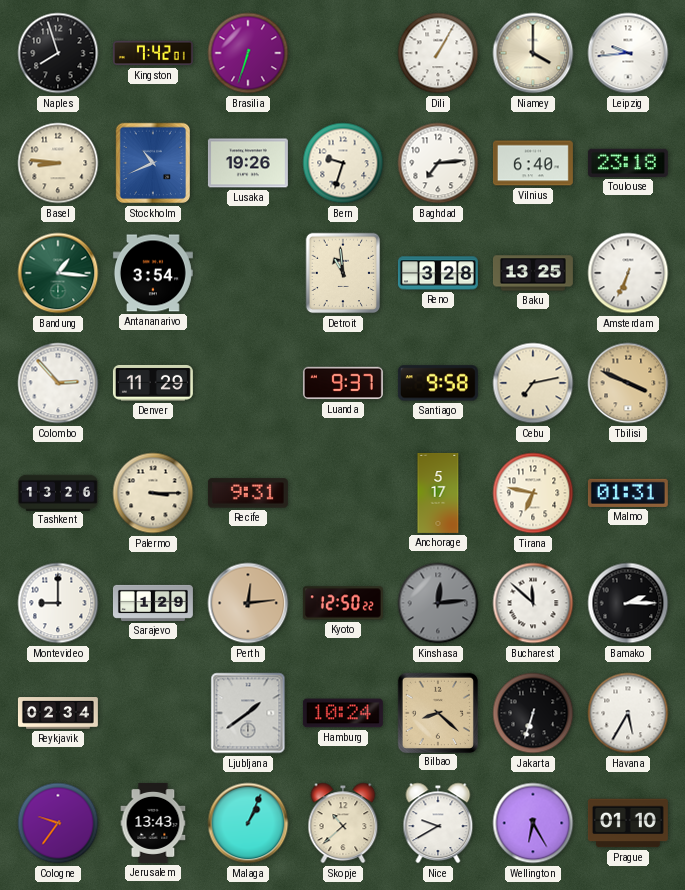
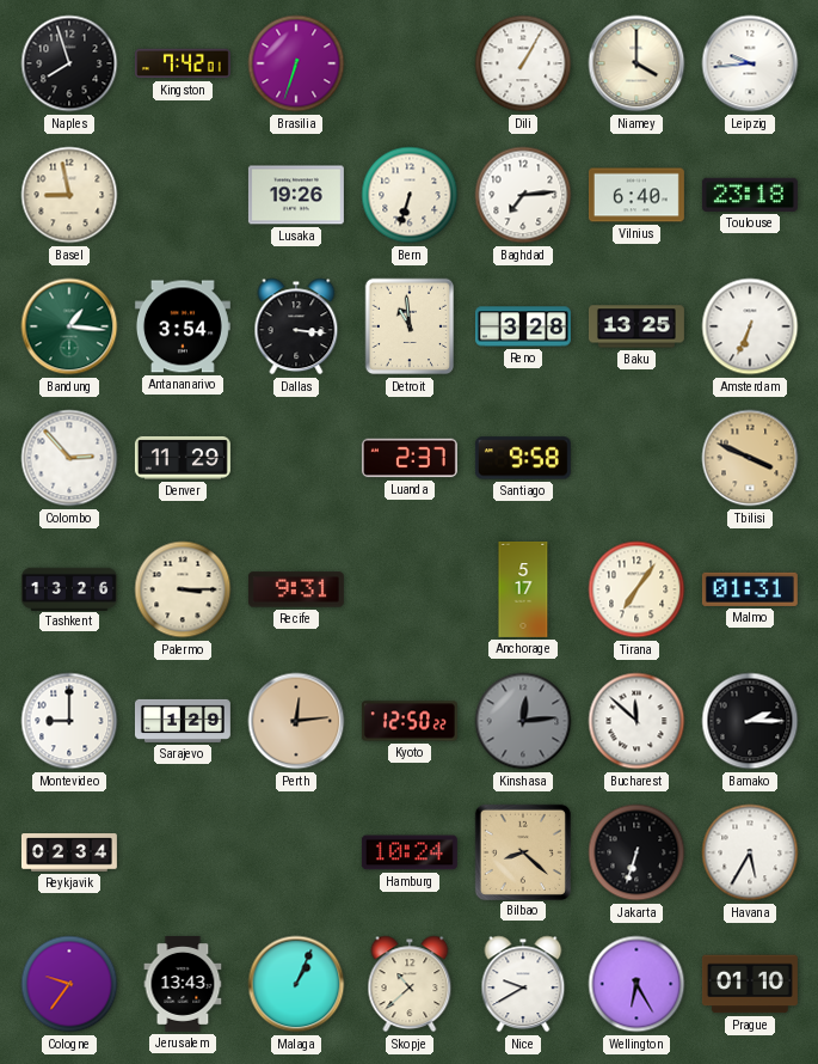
Basel: 8:46 -> 8:58
Stockholm: 10:41 -> none
Bern: 9:33 -> 6:33
Dallas: none -> 3:16
Luanda: 9:37 -> 2:37
Cebu: 7:13 -> none
Tirana: 6:47 -> 7:06
Ljubljana: 1:39 -> none
